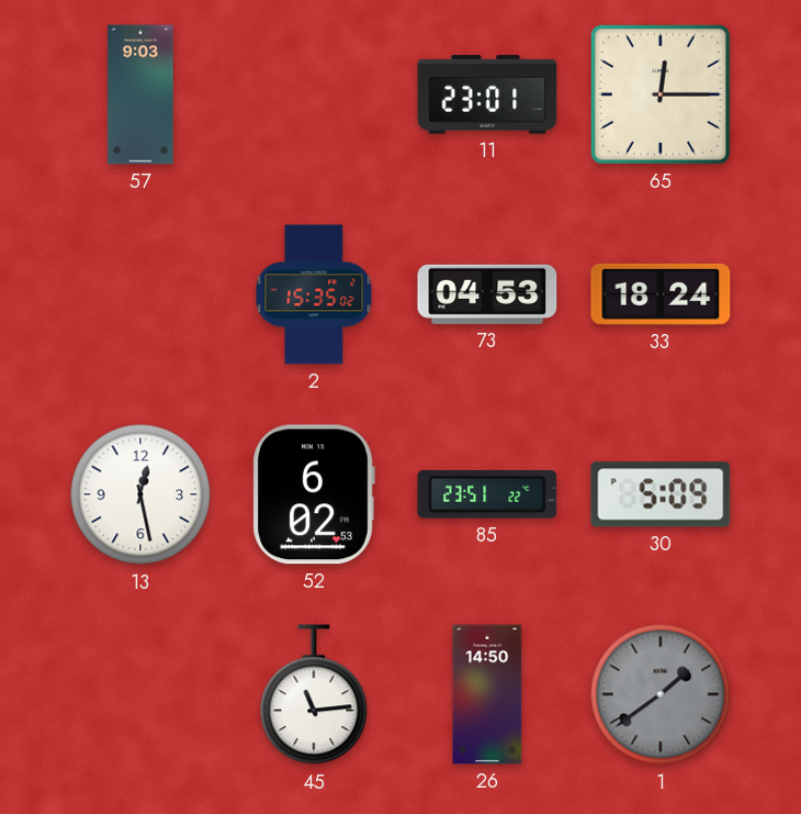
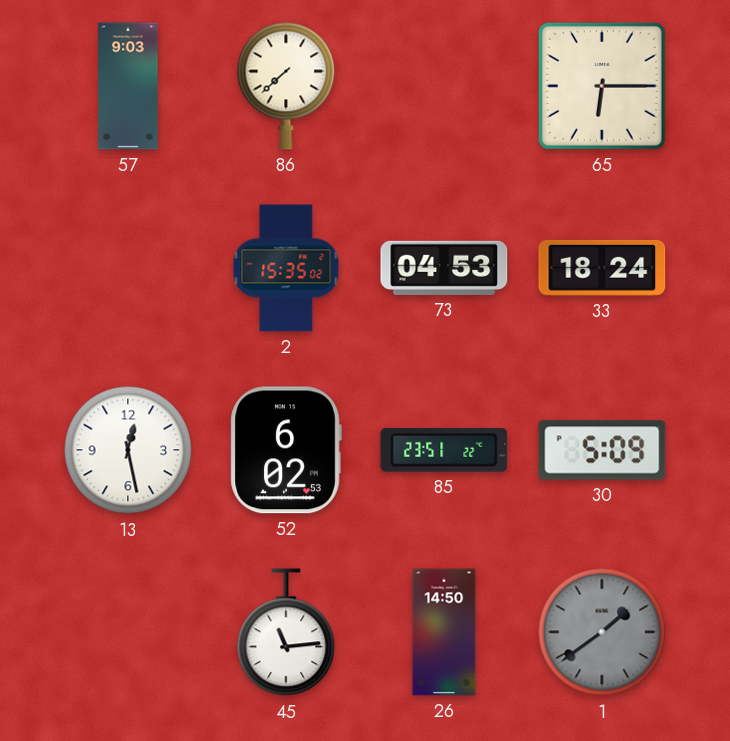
86: none -> 7:38
11: 23:01 -> none
65: 12:15 -> 6:15
